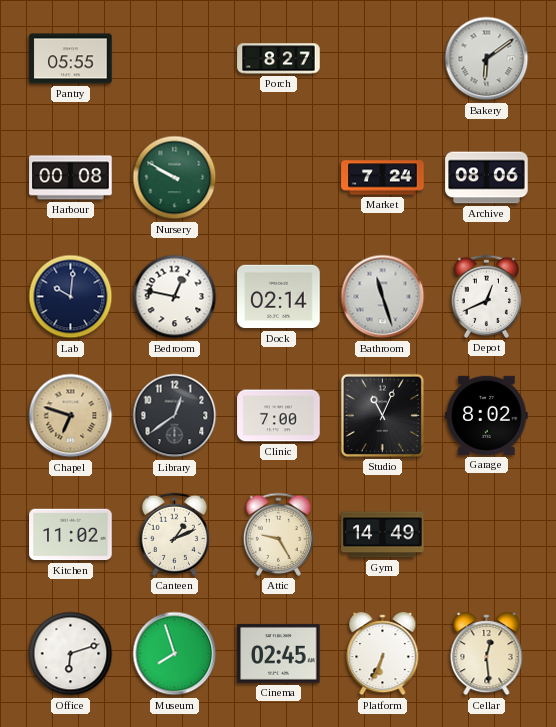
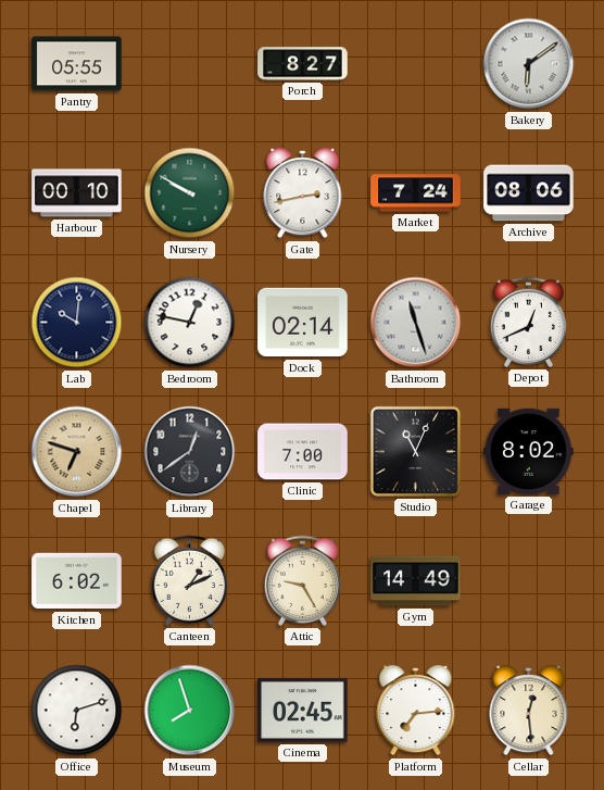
Harbour: 00:08 -> 00:10
Gate: none -> 2:43
Kitchen: 11:02 -> 6:02
Platform: 6:34 -> 7:14
